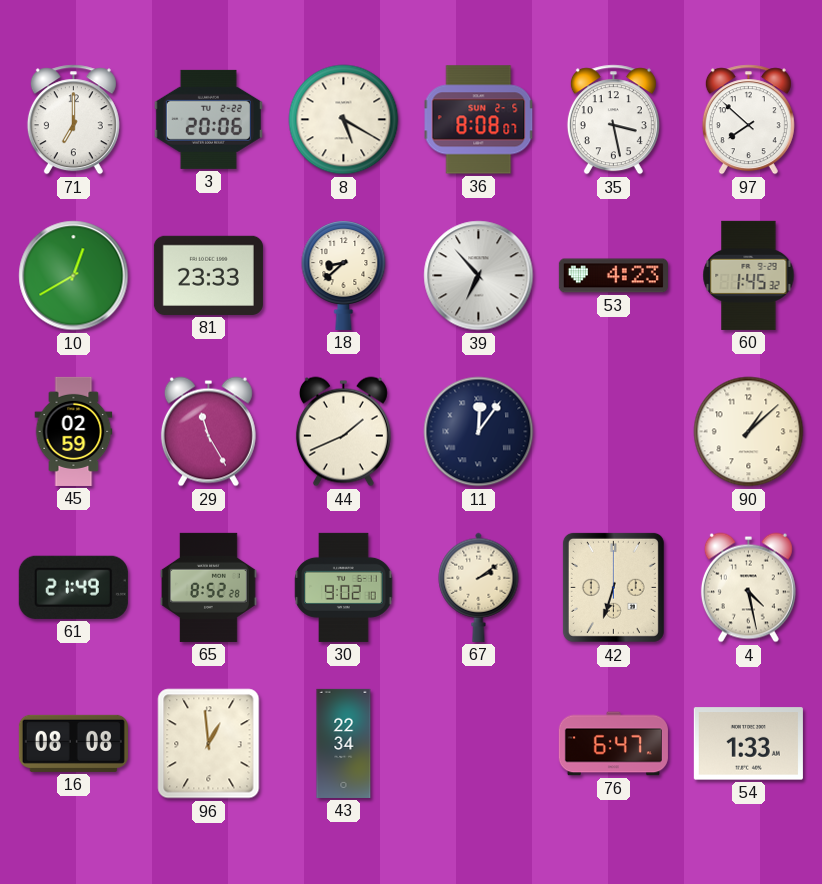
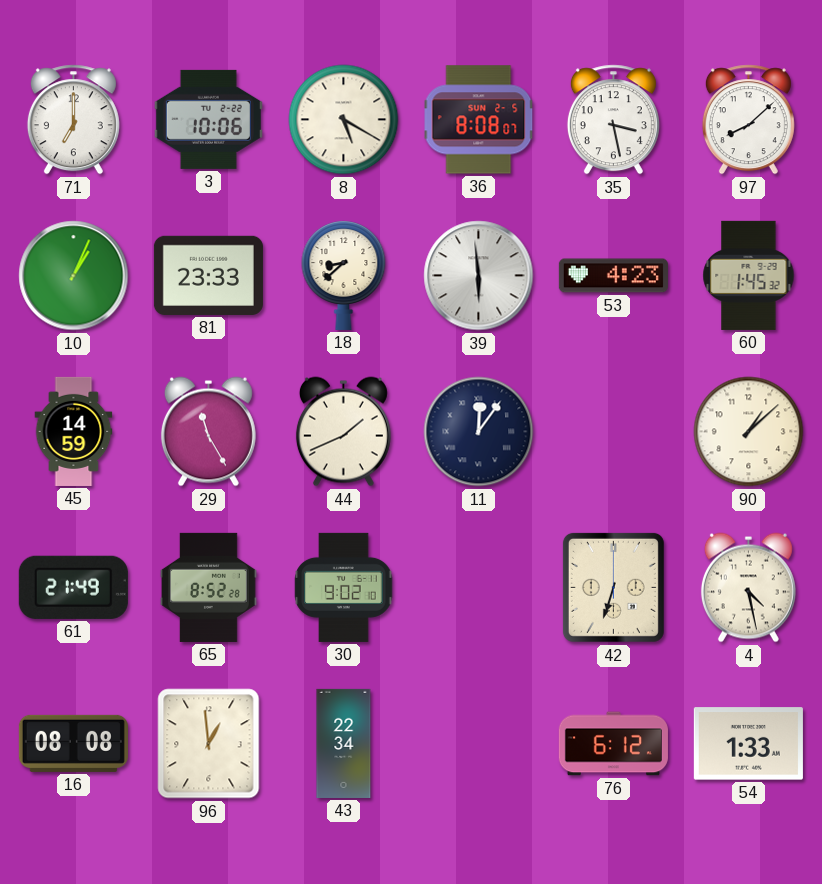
3: 20:06 -> 10:06
97: 7:52 -> 8:08
10: 12:40 -> 1:04
39: 6:53 -> 5:59
45: 02:59 -> 14:59
67: 2:09 -> none
76: 6:47 -> 6:12
